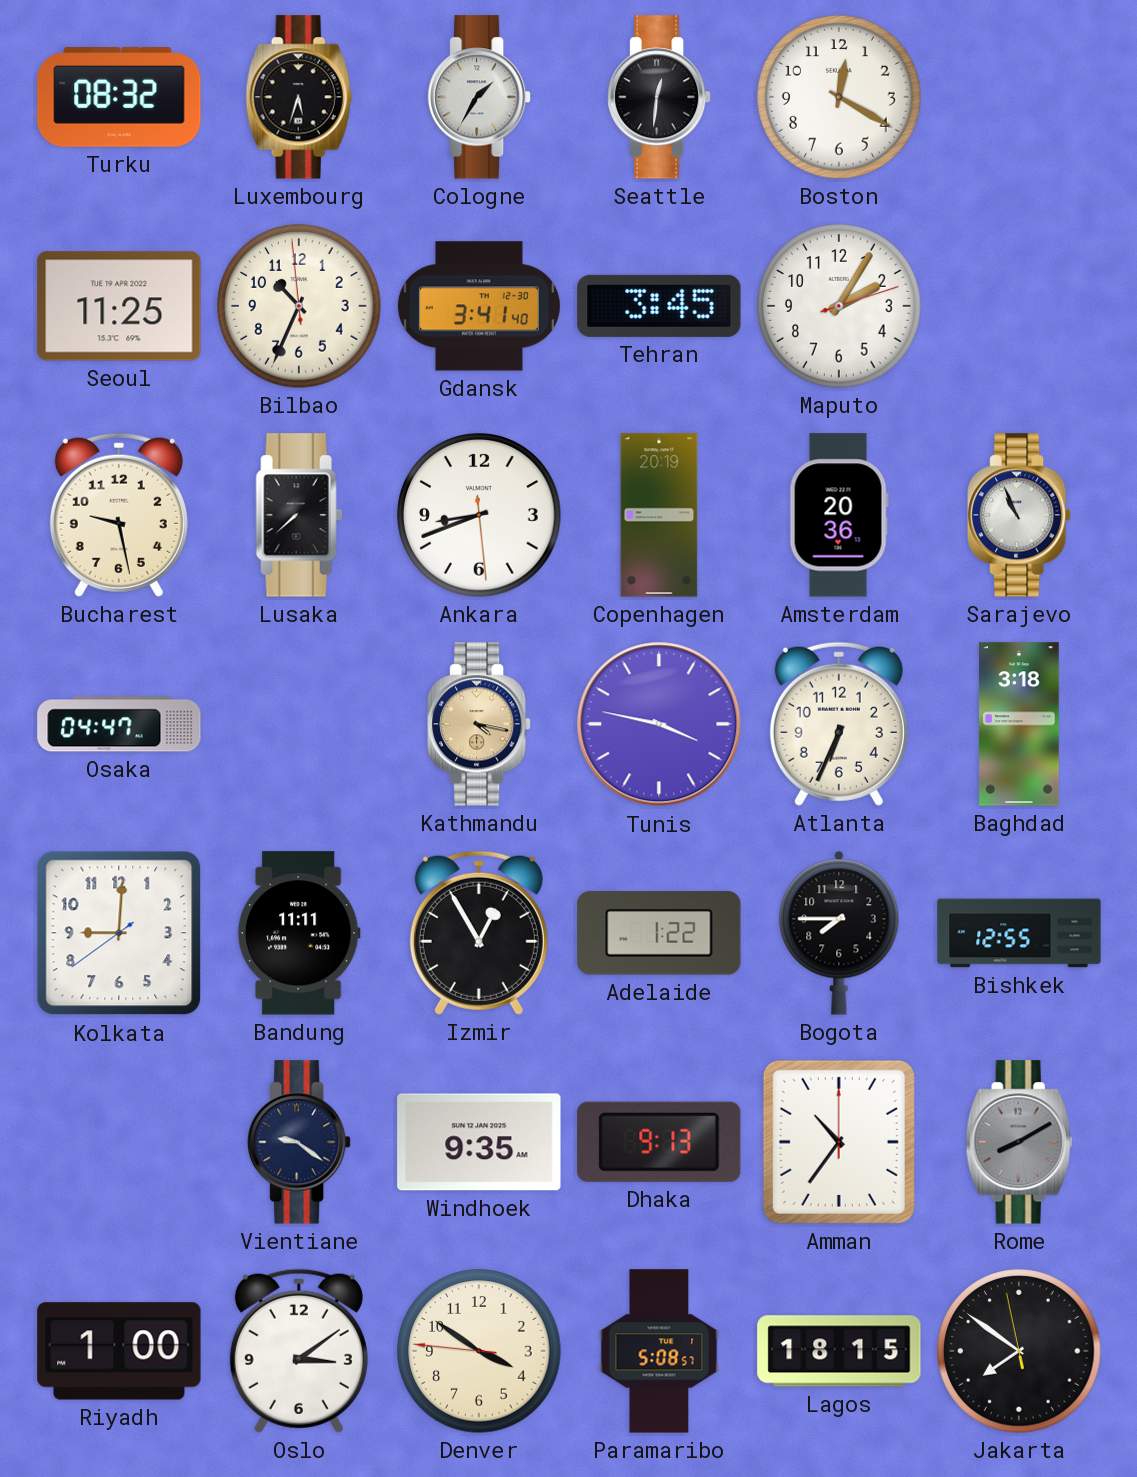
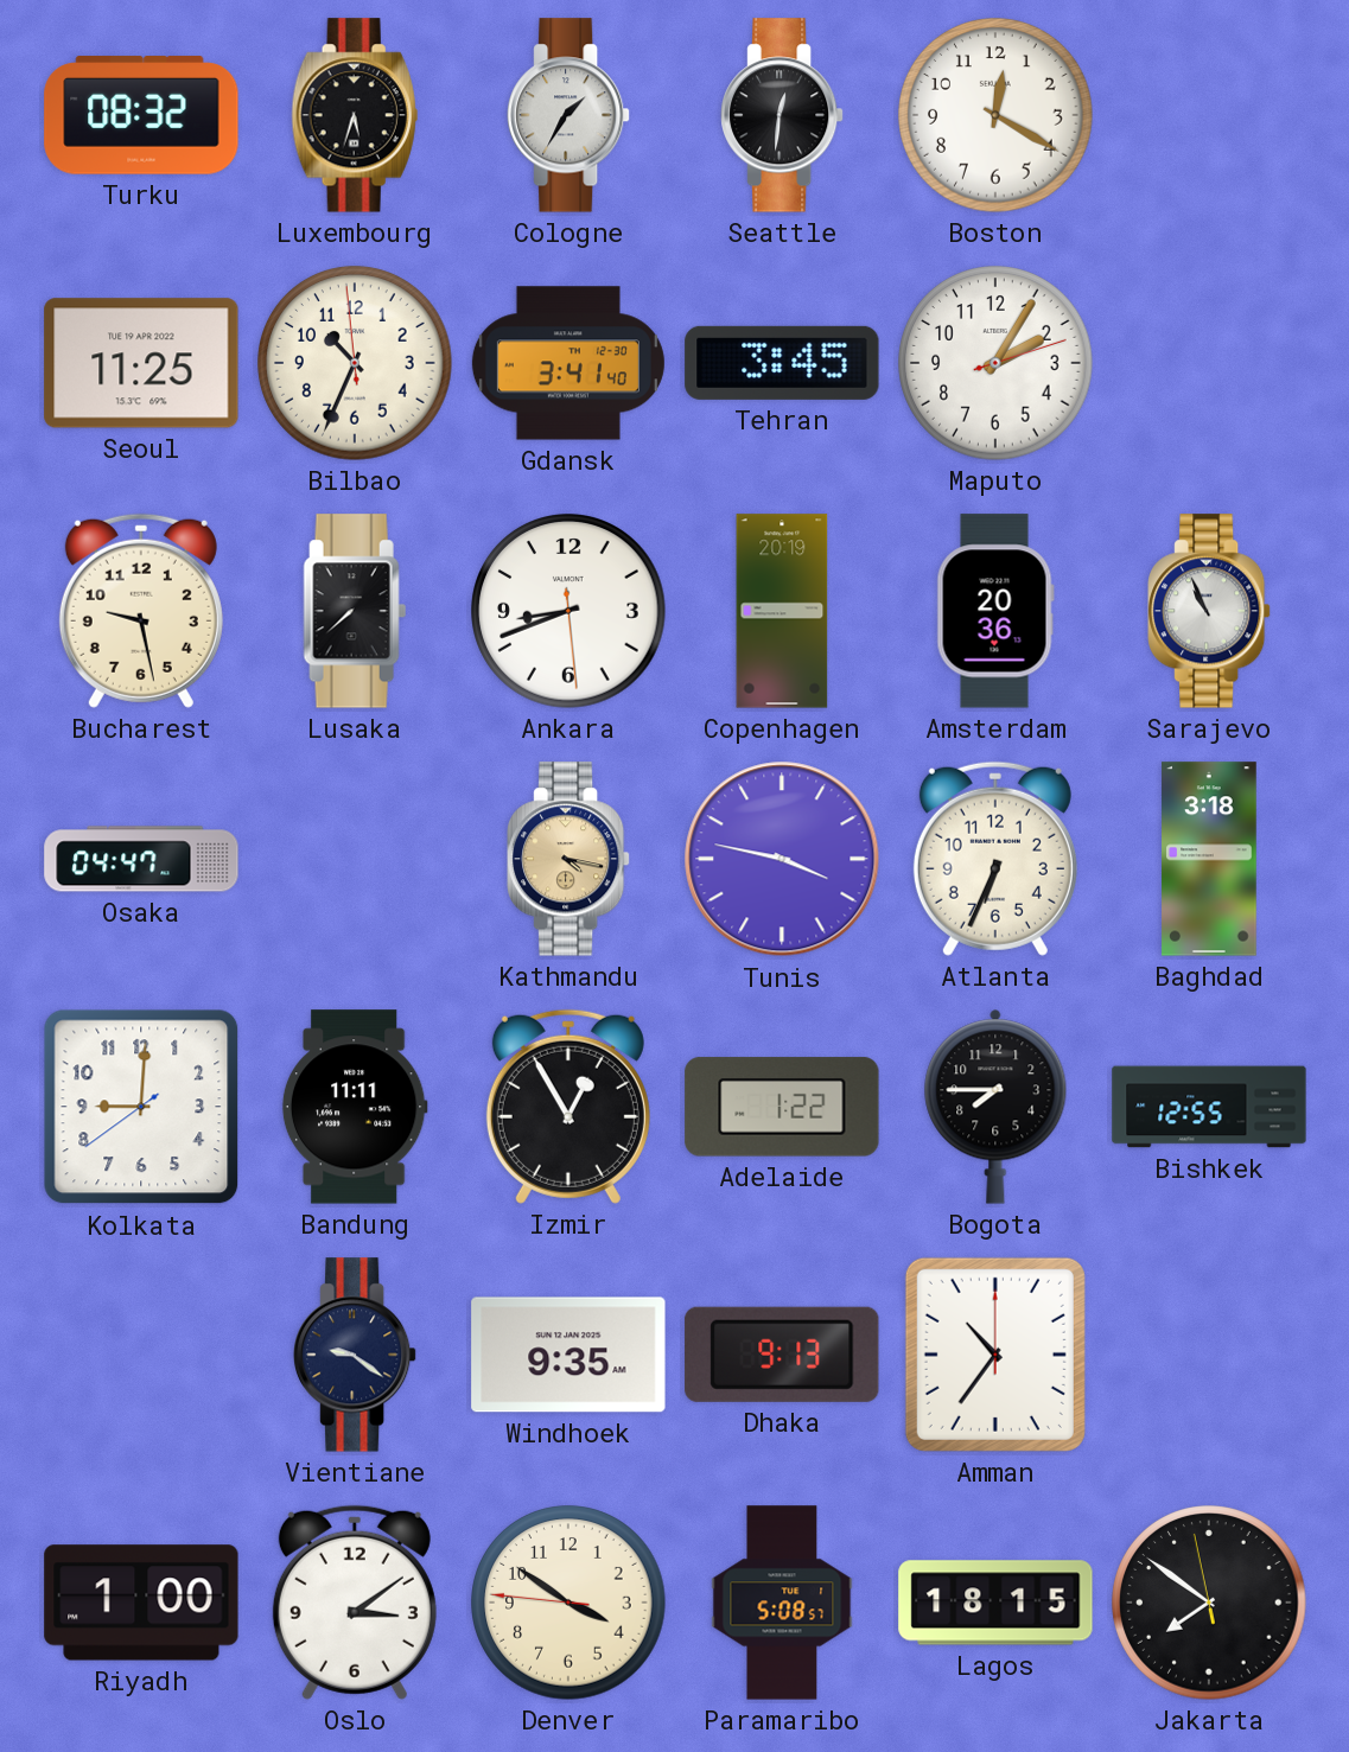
Rome: 8:10 -> none
